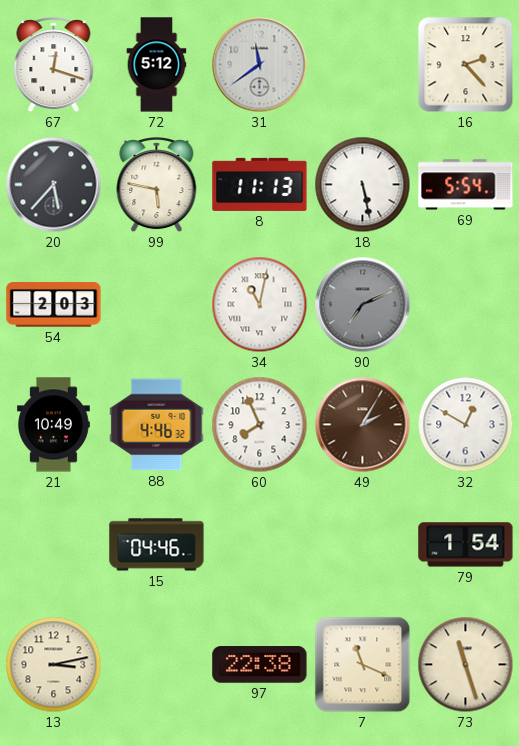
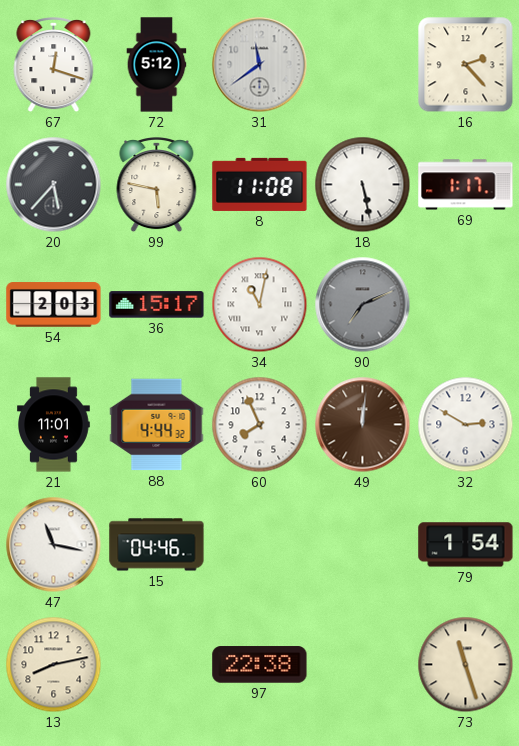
8: 11:13 -> 11:08
69: 5:54 -> 1:17
36: none -> 15:17
21: 10:49 -> 11:01
88: 4:46 -> 4:44
49: 2:05 -> 12:01
32: 12:50 -> 2:50
47: none -> 11:17
13: 3:13 -> 8:13
7: 11:19 -> none
